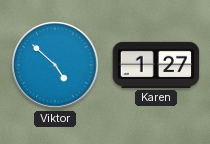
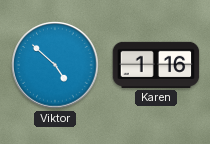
Karen: 1:27 -> 1:16
